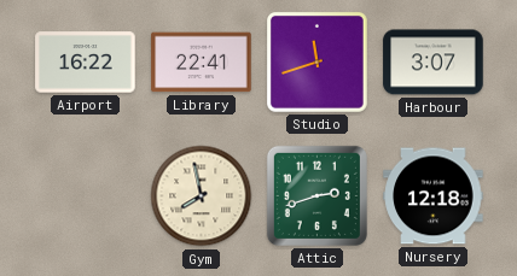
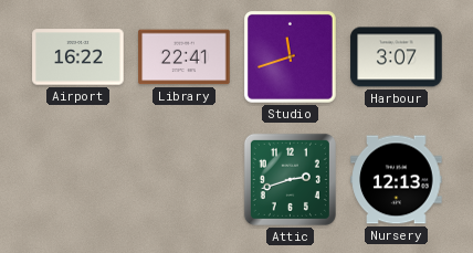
Gym: 7:58 -> none
Nursery: 12:18 -> 12:13
